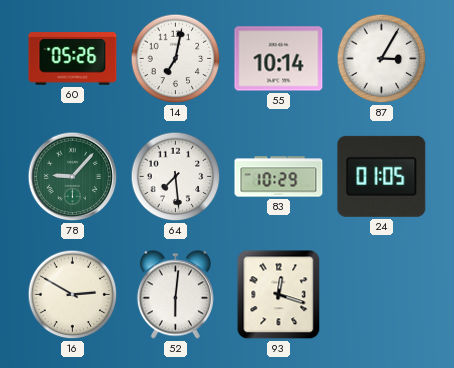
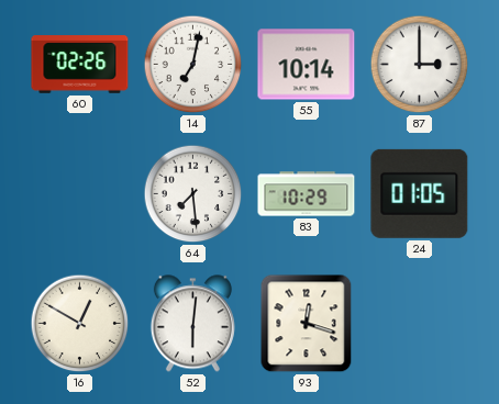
60: 05:26 -> 02:26
87: 3:05 -> 3:00
78: 9:07 -> none
16: 2:50 -> 12:50
